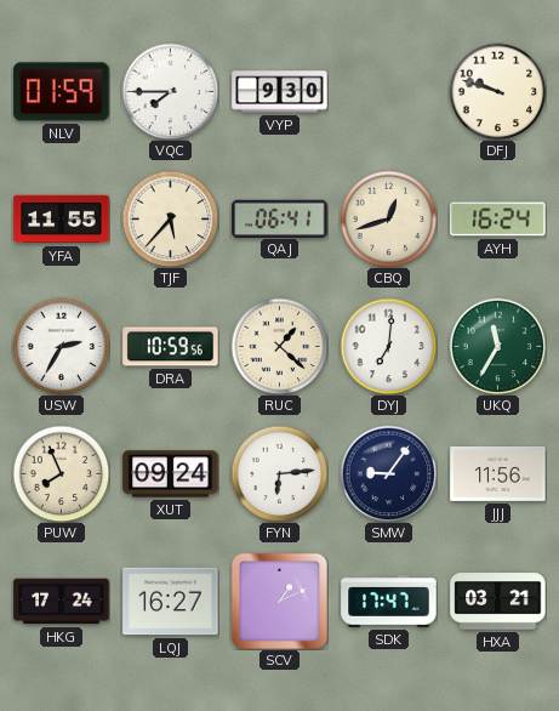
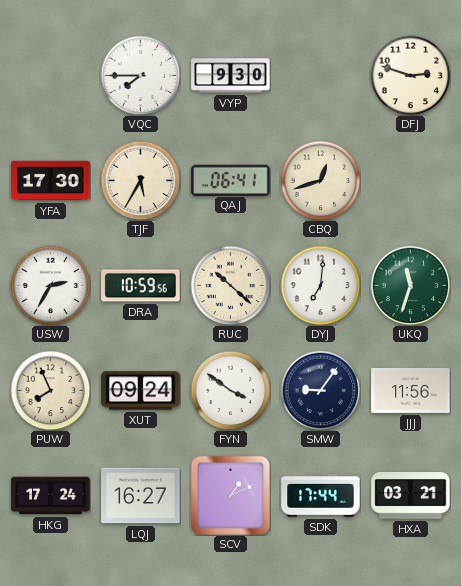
NLV: 01:59 -> none
DFJ: 9:48 -> 2:48
YFA: 11:55 -> 17:30
TJF: 5:37 -> 5:35
AYH: 16:24 -> none
RUC: 1:22 -> 10:22
UKQ: 11:35 -> 11:33
FYN: 6:14 -> 3:51
SDK: 17:47 -> 17:44
